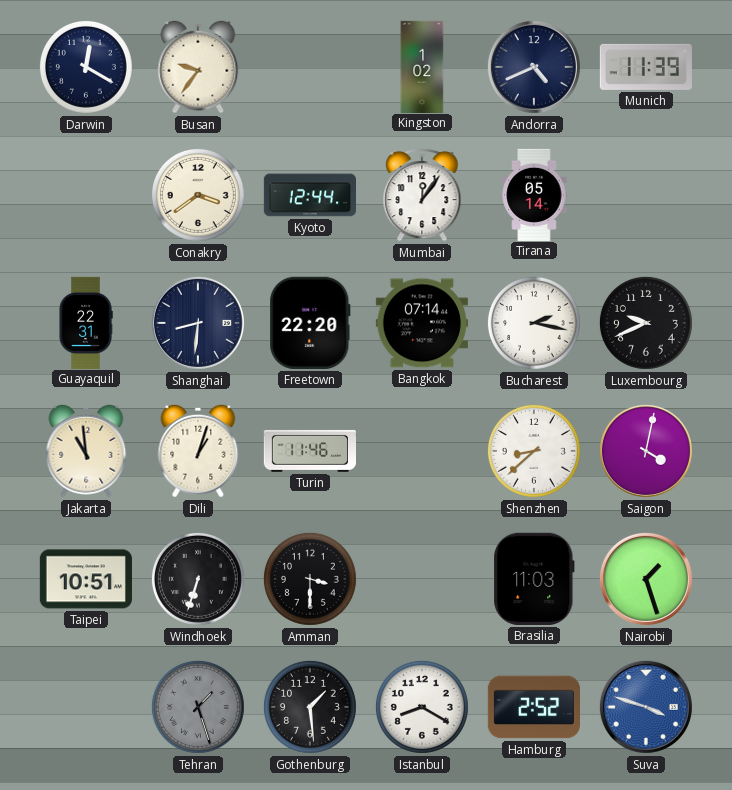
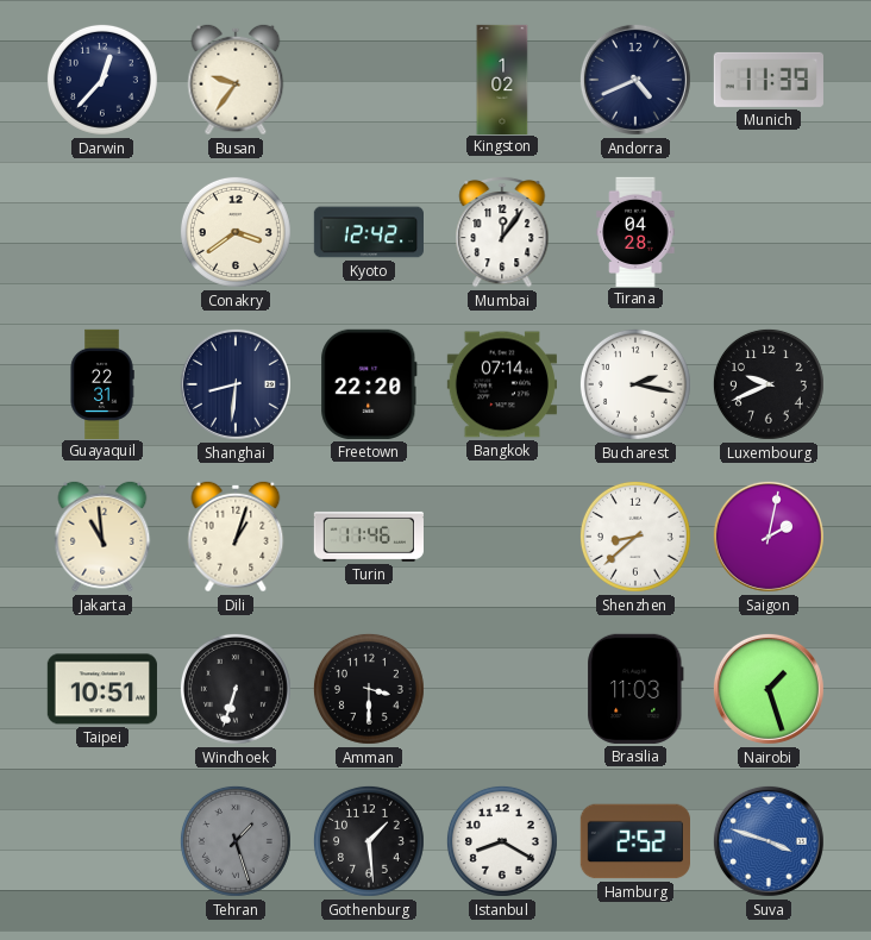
Darwin: 12:20 -> 12:37
Kyoto: 12:44 -> 12:42
Tirana: 05:14 -> 04:28
Saigon: 4:02 -> 2:02
